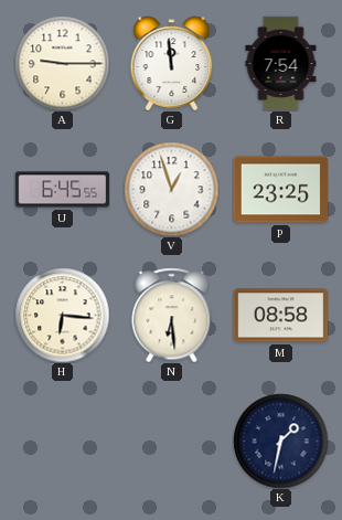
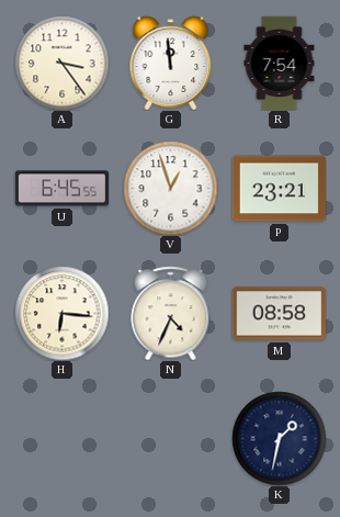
A: 9:15 -> 3:24
P: 23:25 -> 23:21
N: 6:29 -> 4:34
